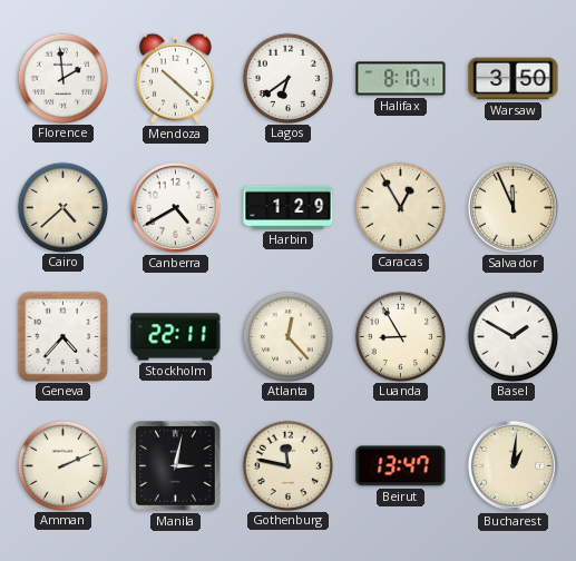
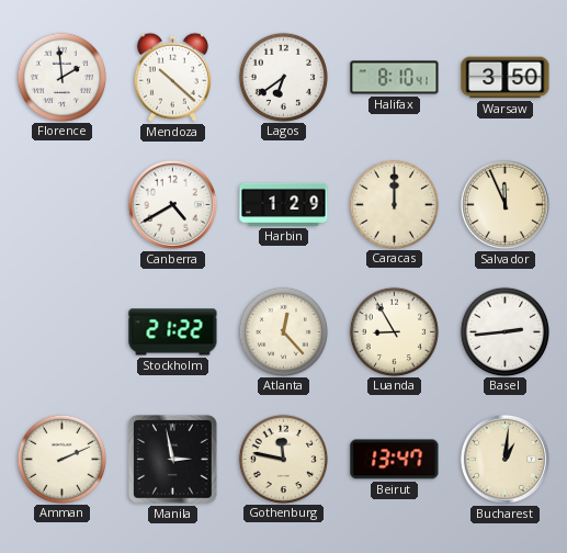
Cairo: 4:38 -> none
Caracas: 12:55 -> 12:00
Geneva: 4:37 -> none
Stockholm: 22:11 -> 21:22
Basel: 1:50 -> 2:44
Manila: 3:02 -> 2:58
